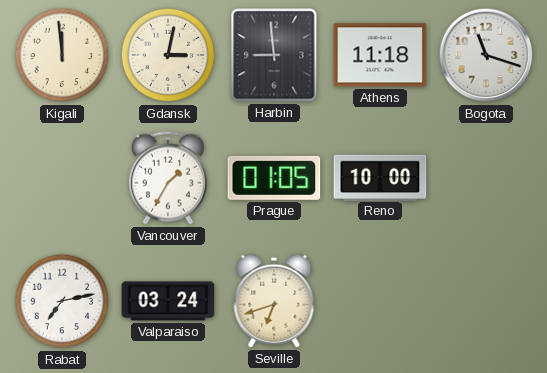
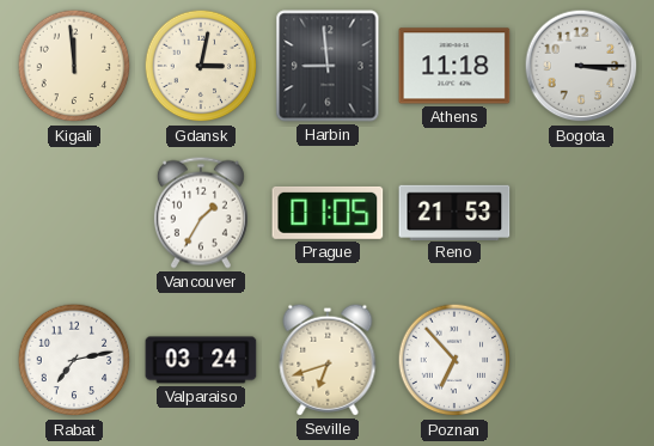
Bogota: 11:18 -> 3:15
Reno: 10:00 -> 21:53
Poznan: none -> 6:53
